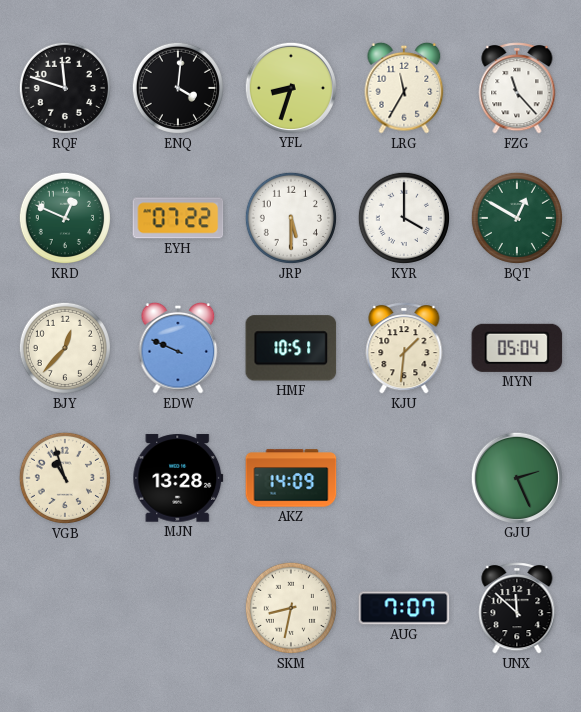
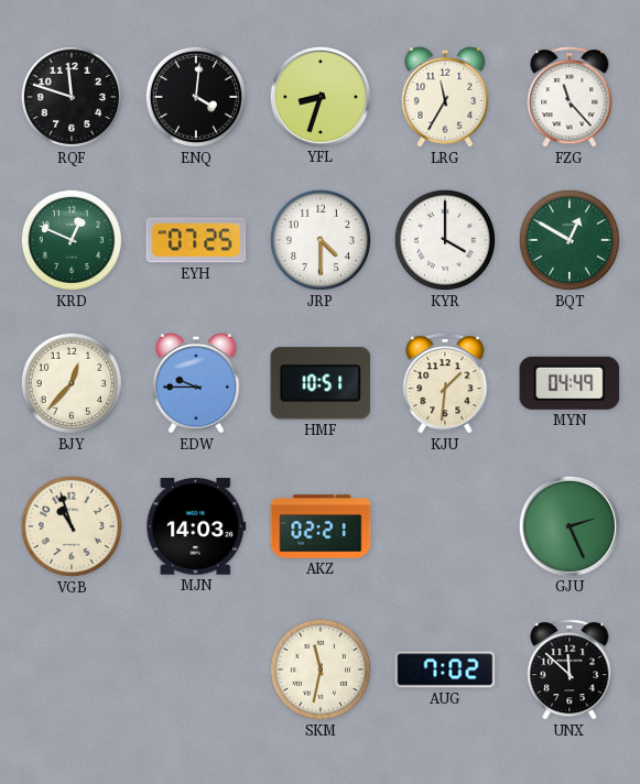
EYH: 07:22 -> 07:25
JRP: 5:30 -> 4:30
EDW: 9:49 -> 9:45
MYN: 05:04 -> 04:49
MJN: 13:28 -> 14:03
AKZ: 14:09 -> 02:21
SKM: 8:32 -> 11:32
AUG: 7:07 -> 7:02
